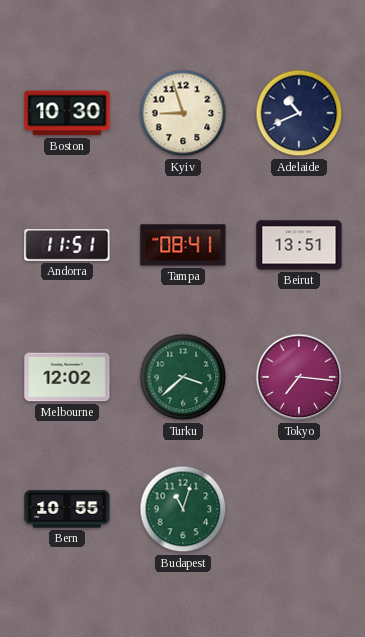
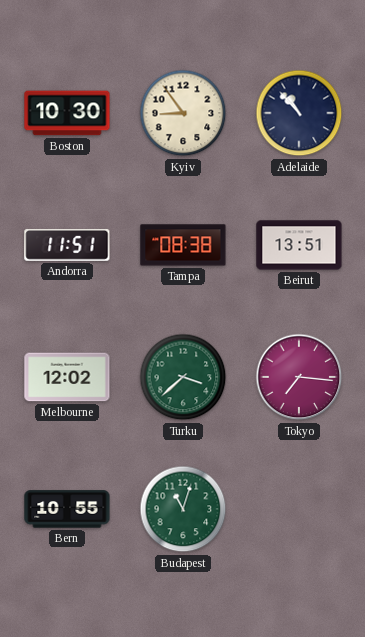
Kyiv: 8:57 -> 8:54
Adelaide: 10:41 -> 10:53
Tampa: 08:41 -> 08:38
